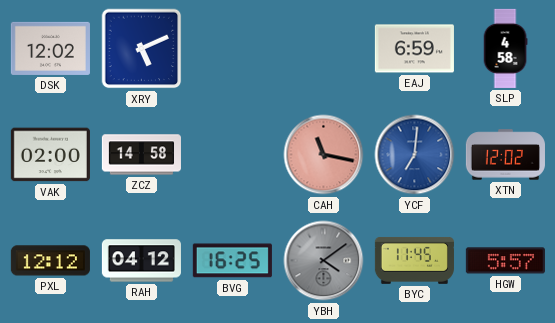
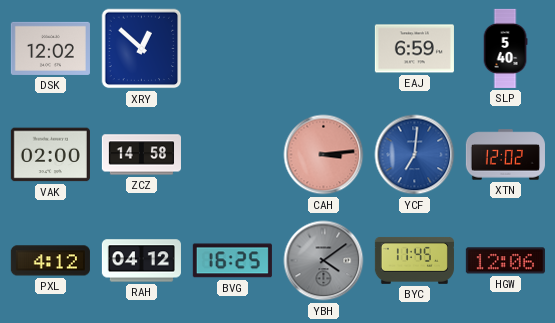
XRY: 5:11 -> 12:52
SLP: 4:58 -> 5:40
CAH: 11:17 -> 3:14
PXL: 12:12 -> 4:12
HGW: 5:57 -> 12:06
